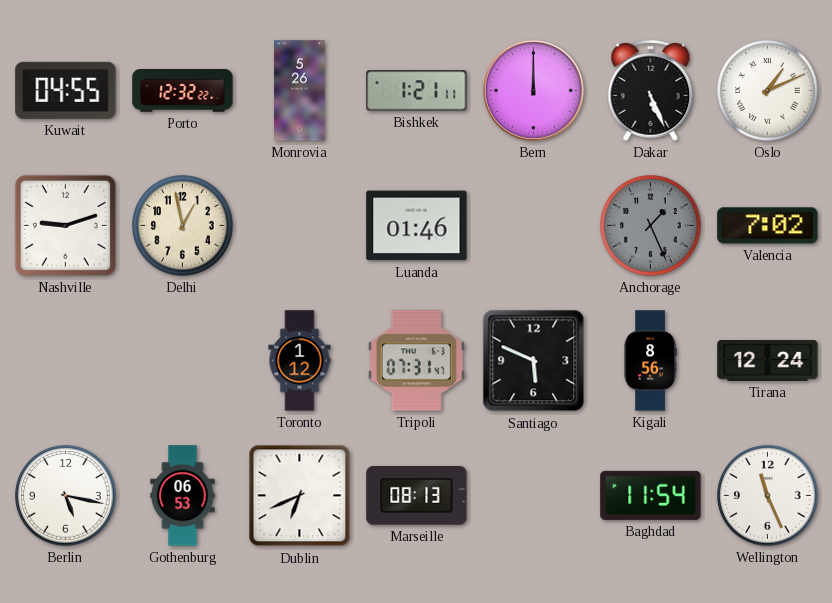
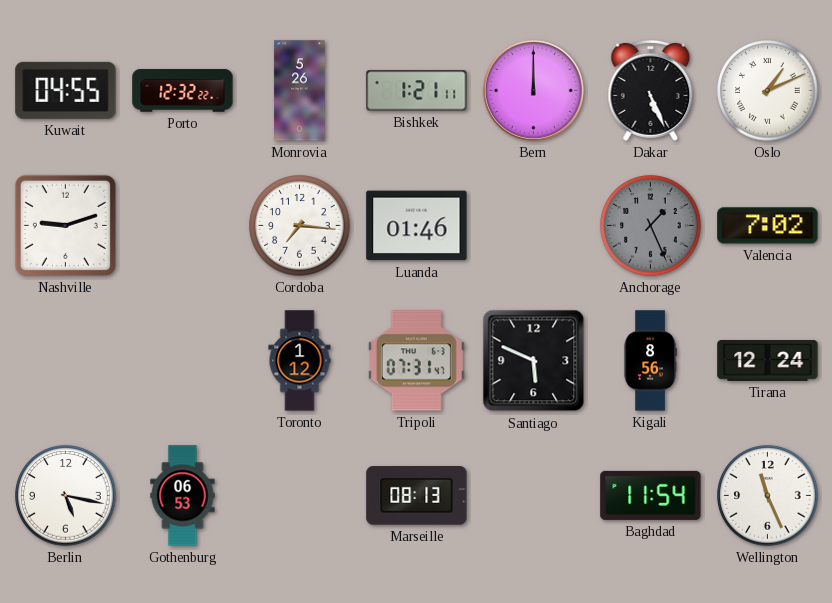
Delhi: 12:58 -> none
Cordoba: none -> 7:16
Dublin: 6:41 -> none
